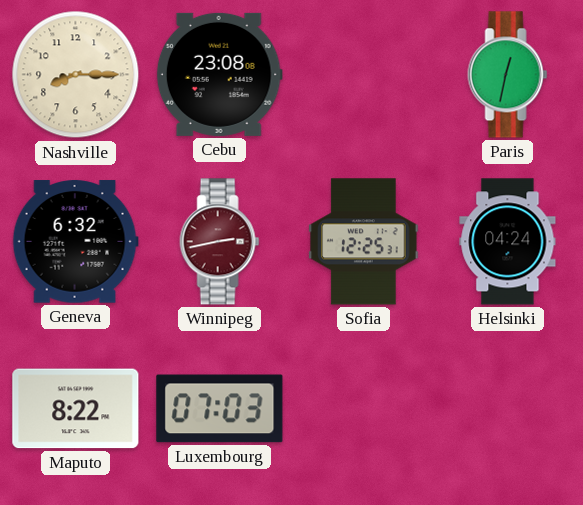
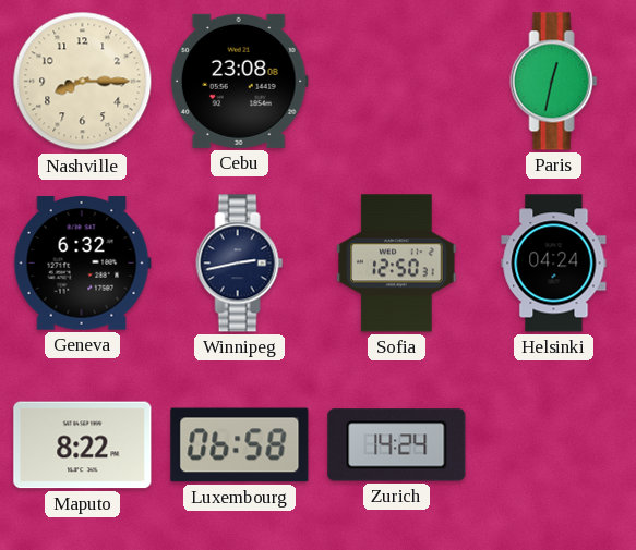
Winnipeg dial: burgundy -> navy
Sofia: 12:25 -> 12:50
Luxembourg: 07:03 -> 06:58
Zurich: none -> 14:24
